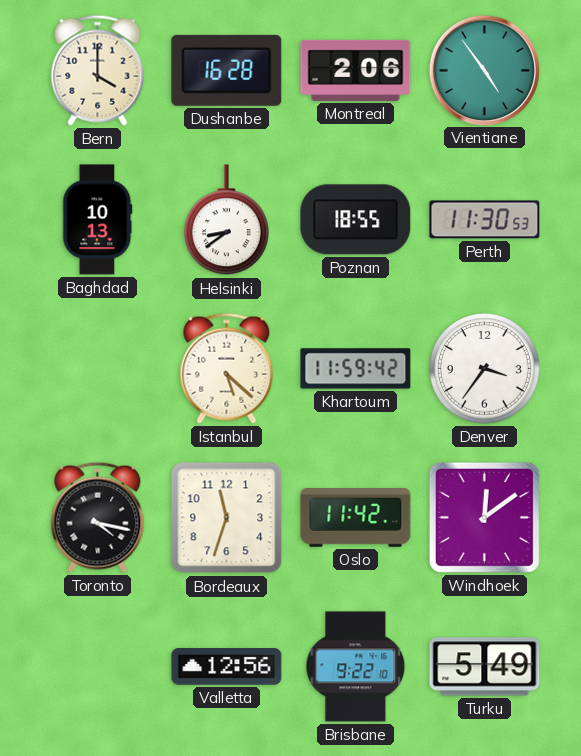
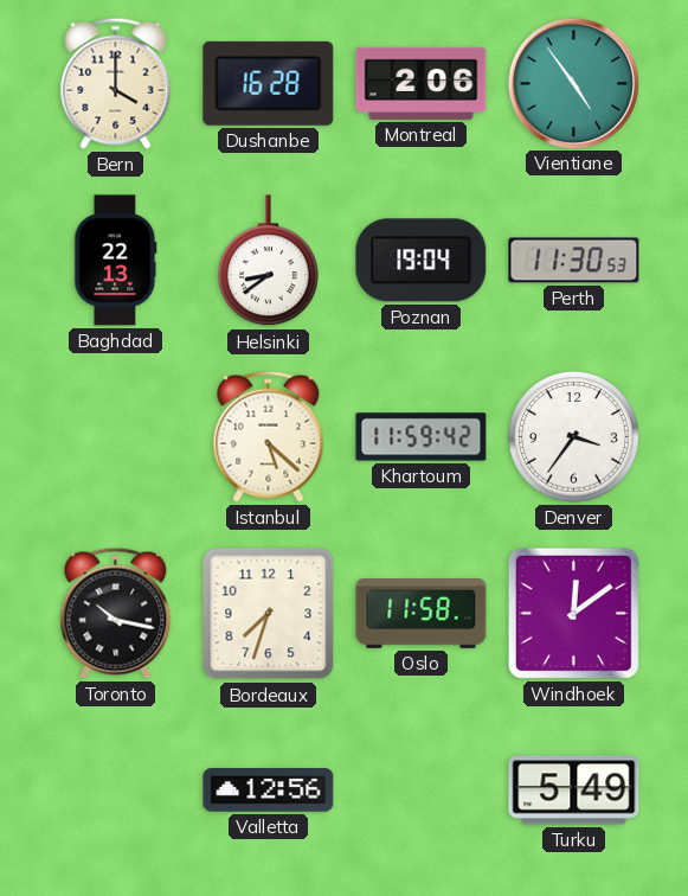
Baghdad: 10:13 -> 22:13
Poznan: 18:55 -> 19:04
Toronto: 4:17 -> 10:17
Bordeaux: 11:33 -> 7:33
Oslo: 11:42 -> 11:58
Brisbane: 9:22 -> none
